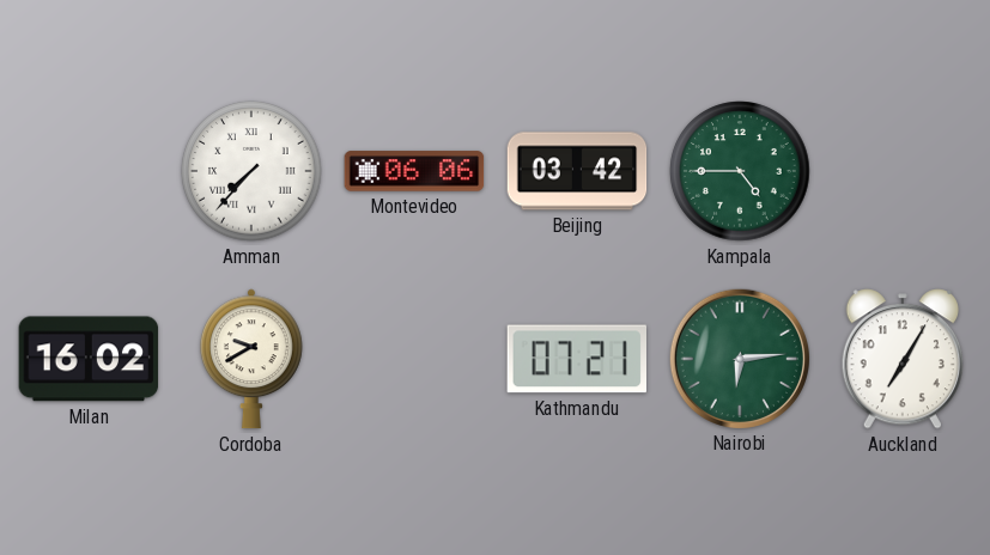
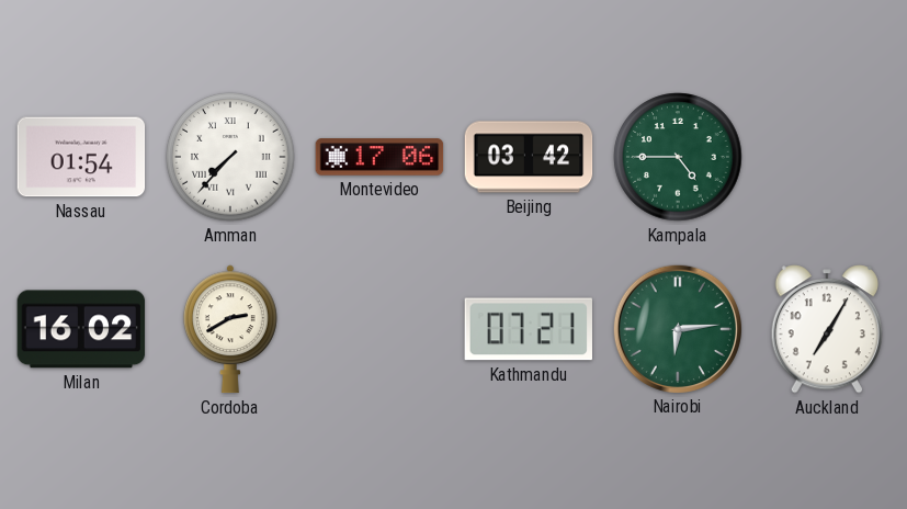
Nassau: none -> 01:54
Montevideo: 06:06 -> 17:06
Cordoba: 9:40 -> 2:40
